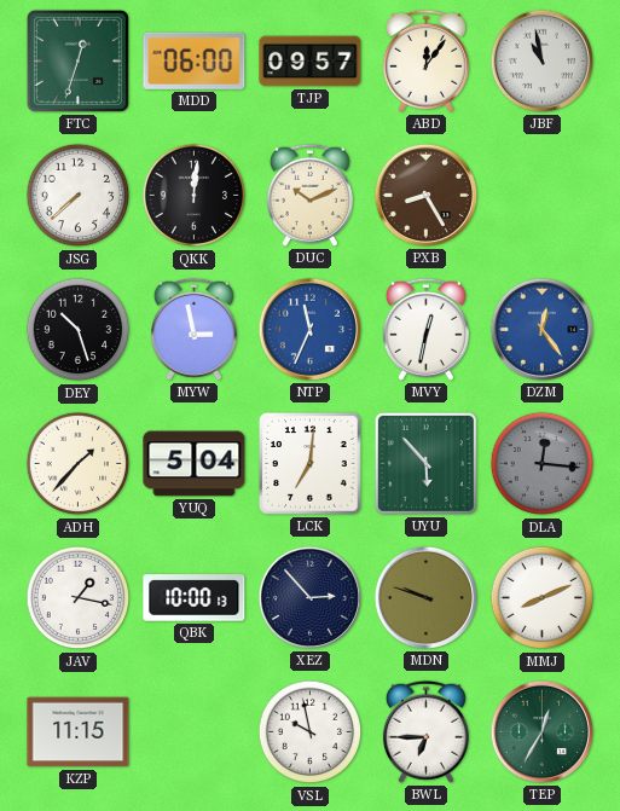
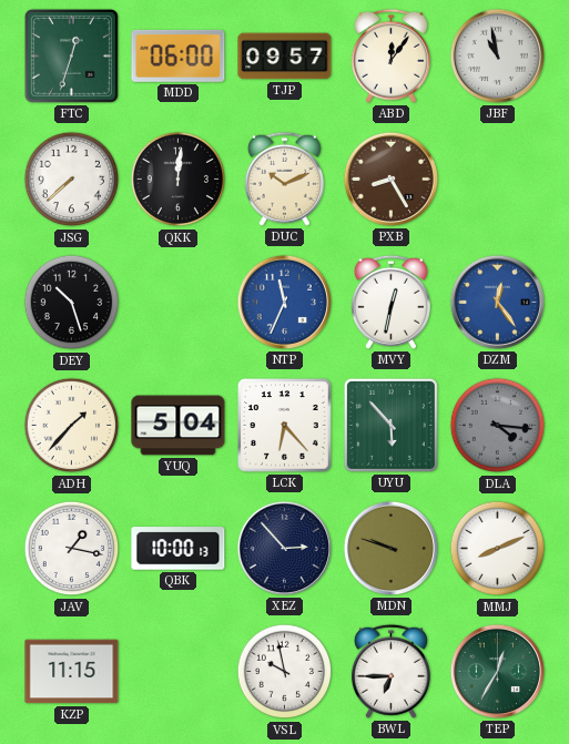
MYW: 2:58 -> none
LCK: 7:01 -> 6:23
DLA: 12:16 -> 4:16
